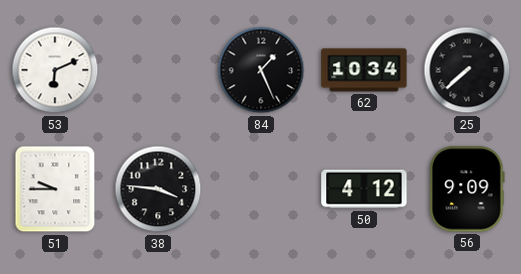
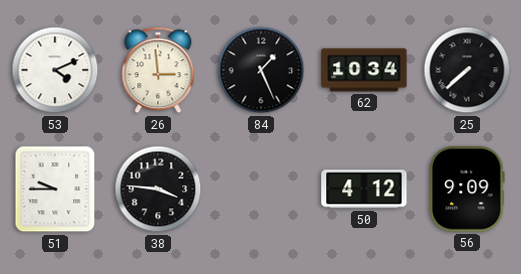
53: 6:11 -> 4:11
26: none -> 2:59
